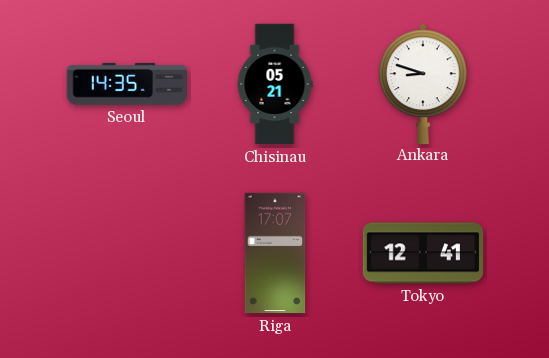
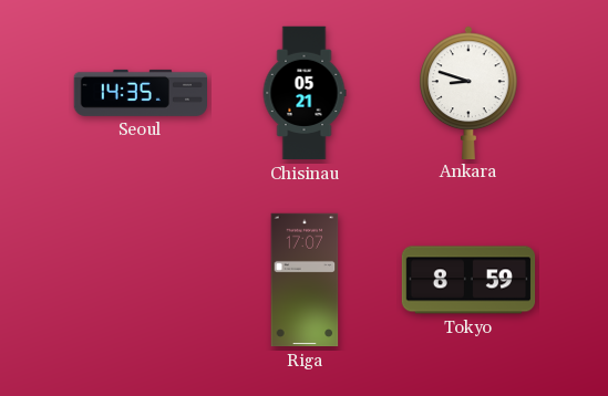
Tokyo: 12:41 -> 8:59
